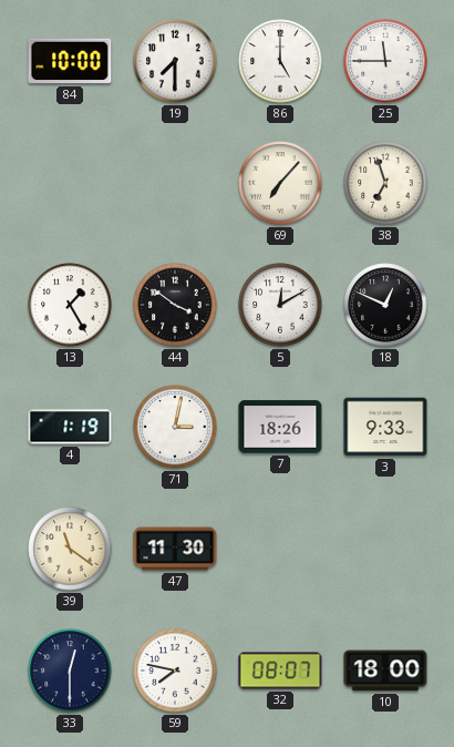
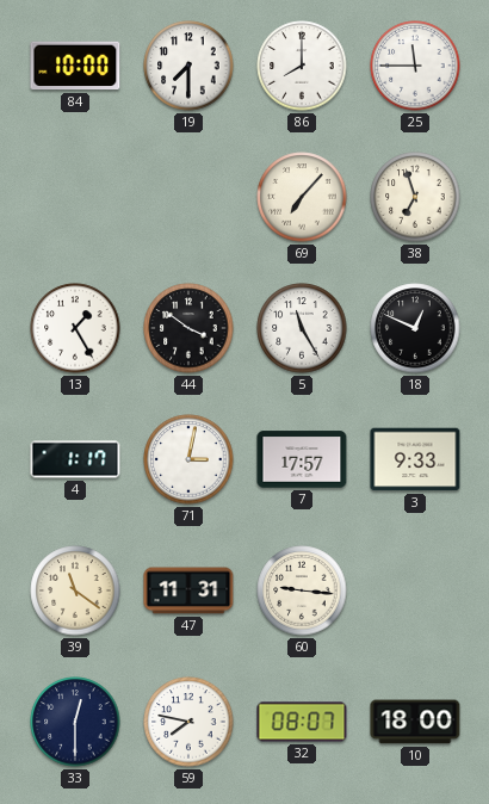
86: 5:00 -> 8:00
5: 12:10 -> 11:25
4: 1:19 -> 1:17
7: 18:26 -> 17:57
47: 11:30 -> 11:31
60: none -> 9:16
